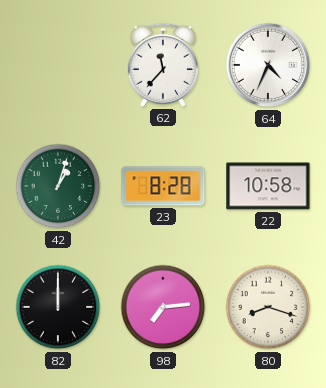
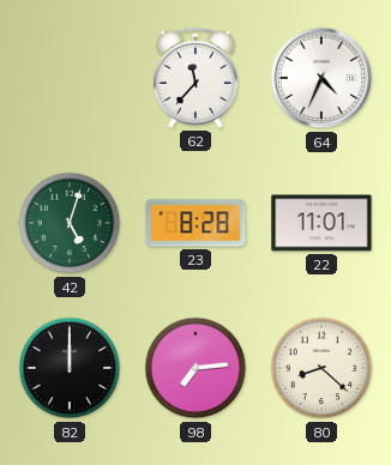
42: 1:03 -> 5:03
22: 10:58 -> 11:01
80: 8:18 -> 8:22
